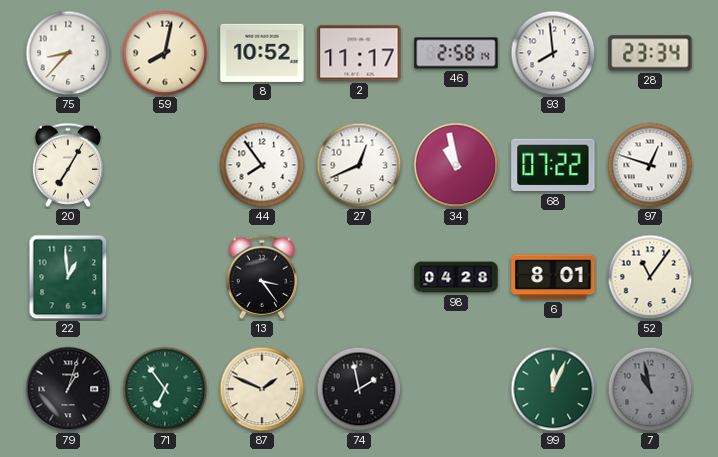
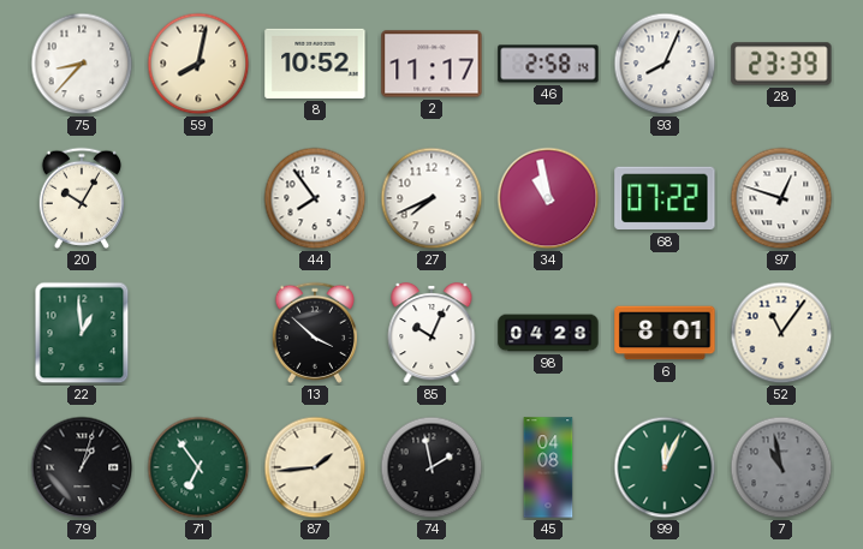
93: 7:59 -> 8:04
28: 23:34 -> 23:39
20: 7:05 -> 10:05
27: 12:41 -> 7:41
13: 3:24 -> 3:52
85: none -> 10:04
87: 1:49 -> 1:44
45: none -> 04:08
